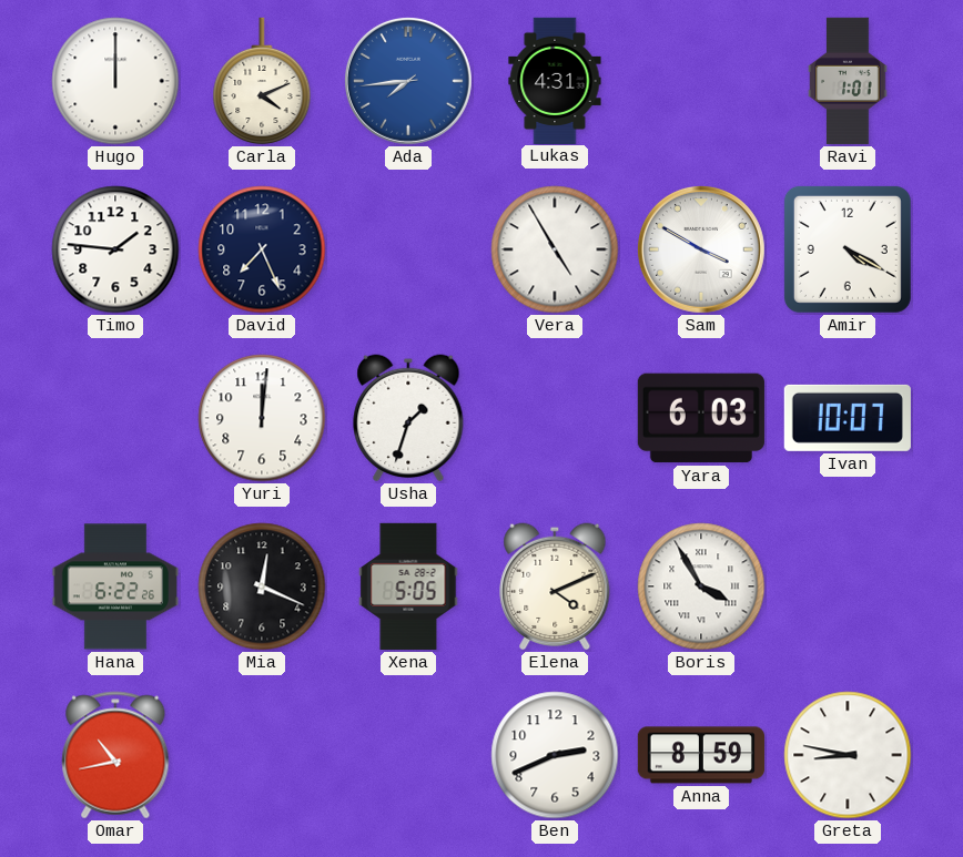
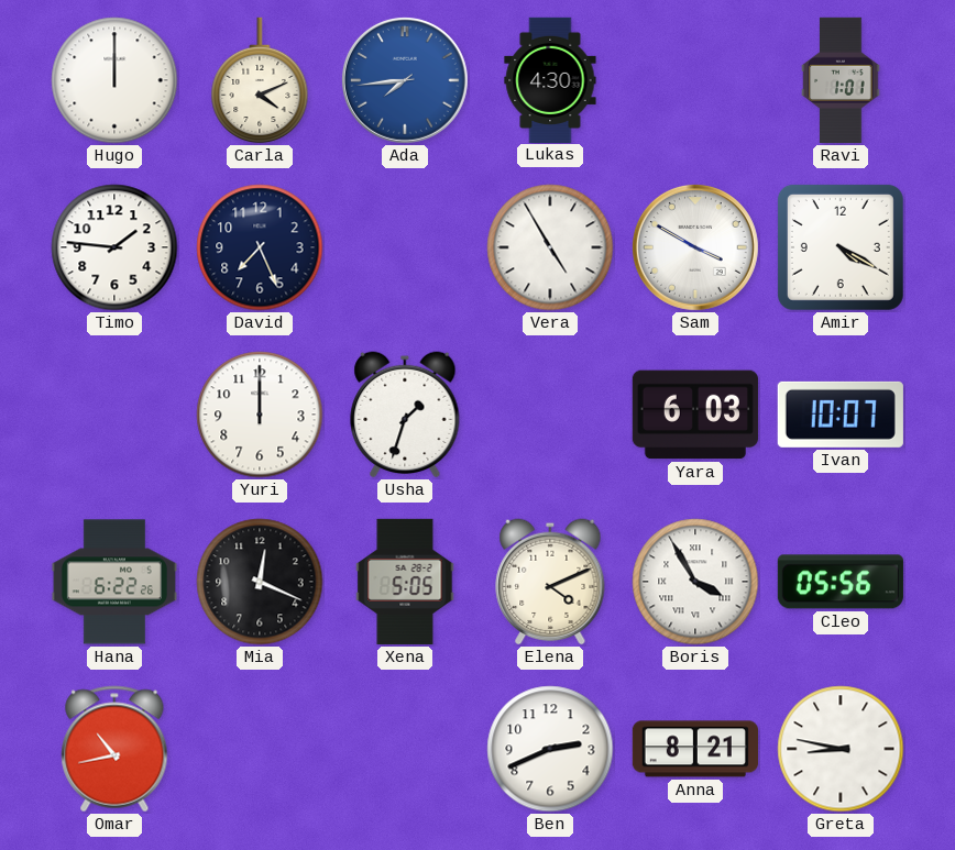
Lukas: 4:31 -> 4:30
Yuri: 12:01 -> 12:00
Cleo: none -> 05:56
Anna: 8:59 -> 8:21
